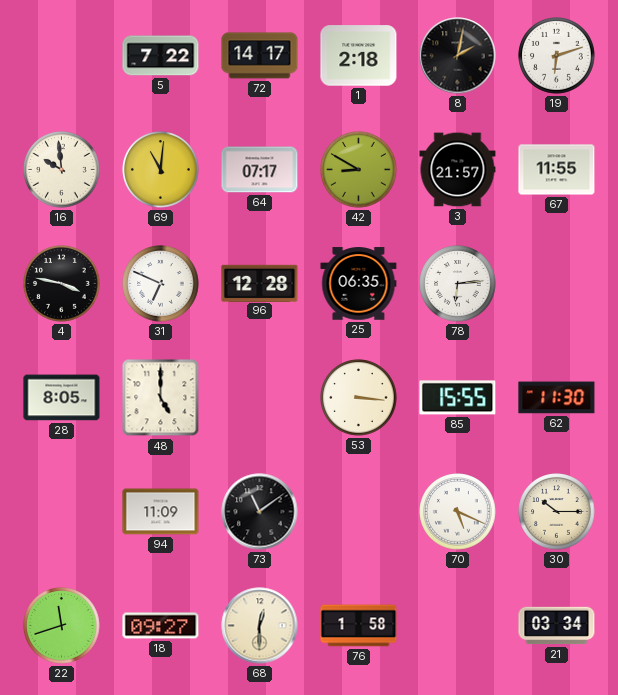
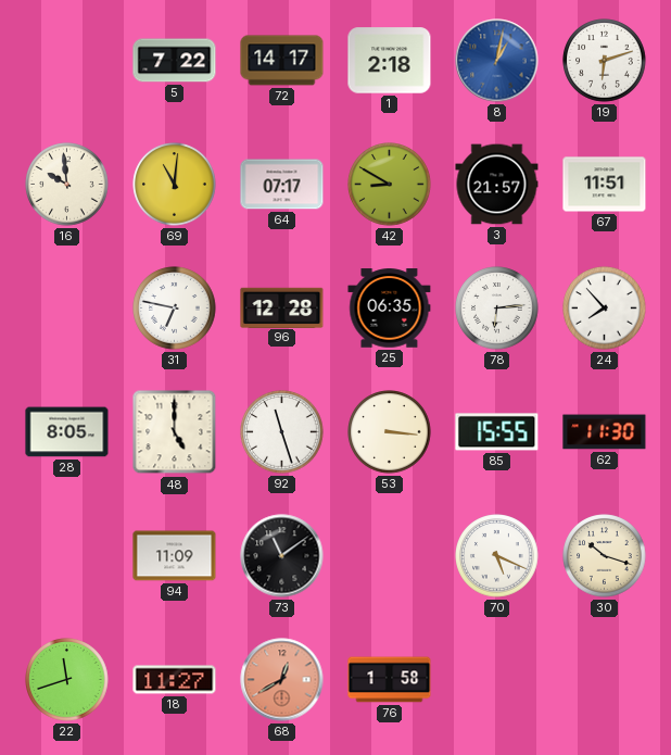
8: 2:02 -> 1:02
8 dial: black -> blue
67: 11:55 -> 11:51
4: 3:47 -> none
31: 6:49 -> 6:47
24: none -> 7:53
92: none -> 11:27
30: 10:15 -> 10:18
18: 09:27 -> 11:27
68: 12:30 -> 12:40
68 dial: cream -> salmon
21: 03:34 -> none
